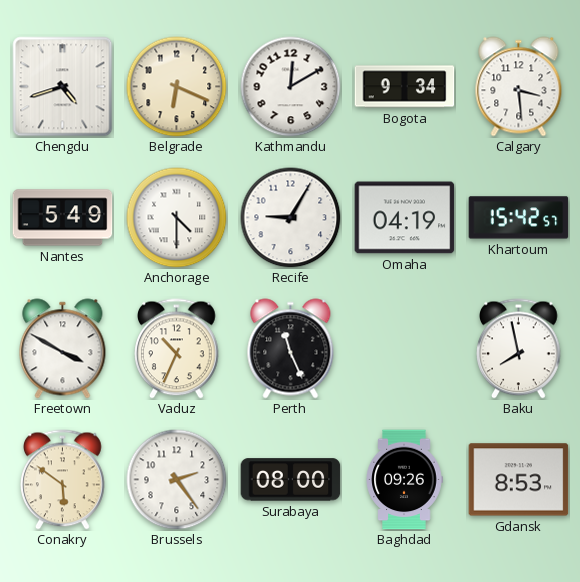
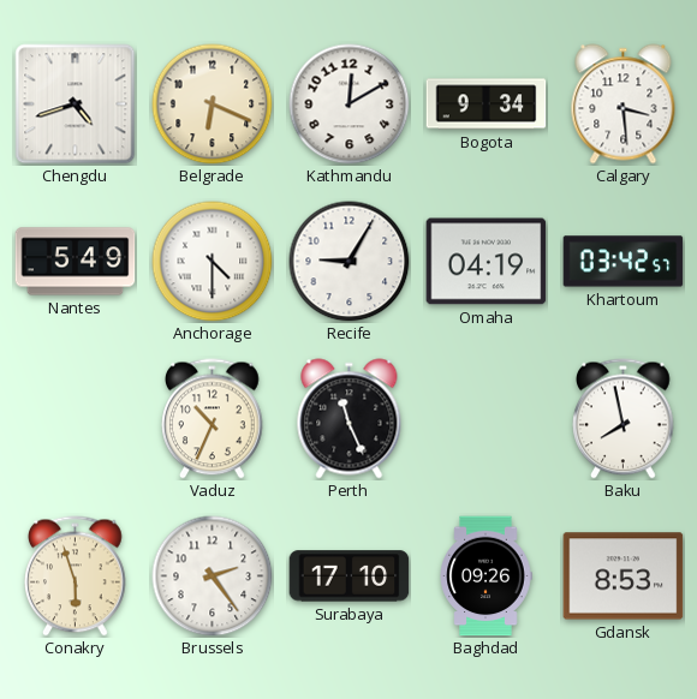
Khartoum: 15:42 -> 03:42
Freetown: 3:50 -> none
Conakry: 5:51 -> 5:57
Surabaya: 08:00 -> 17:10
